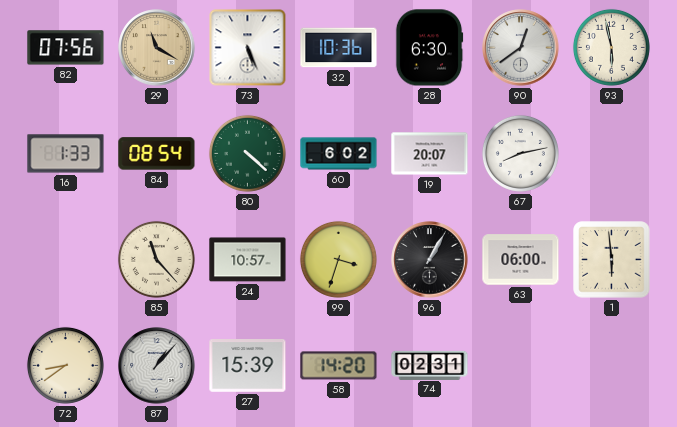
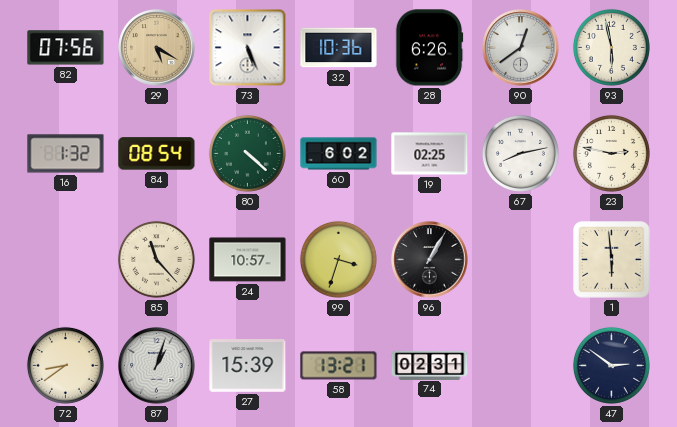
29: 11:20 -> 5:20
28: 6:30 -> 6:26
16: 1:33 -> 1:32
19: 20:07 -> 02:25
23: none -> 2:47
63: 06:00 -> none
87: 1:07 -> 1:03
58: 14:20 -> 13:21
47: none -> 2:51
